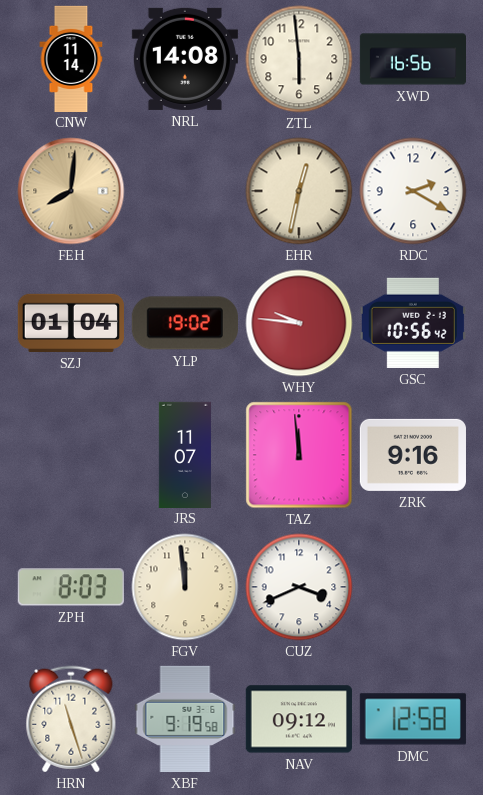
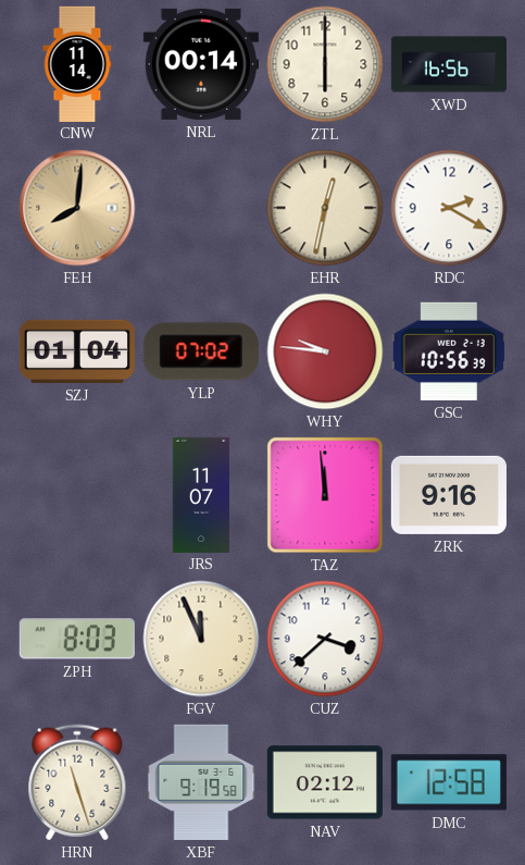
NRL: 14:08 -> 00:14
ZTL: 5:59 -> 6:00
YLP: 19:02 -> 07:02
GSC: 10:56:42 -> 10:56:39
FGV: 11:59 -> 11:56
CUZ: 3:41 -> 3:38
NAV: 09:12 -> 02:12
